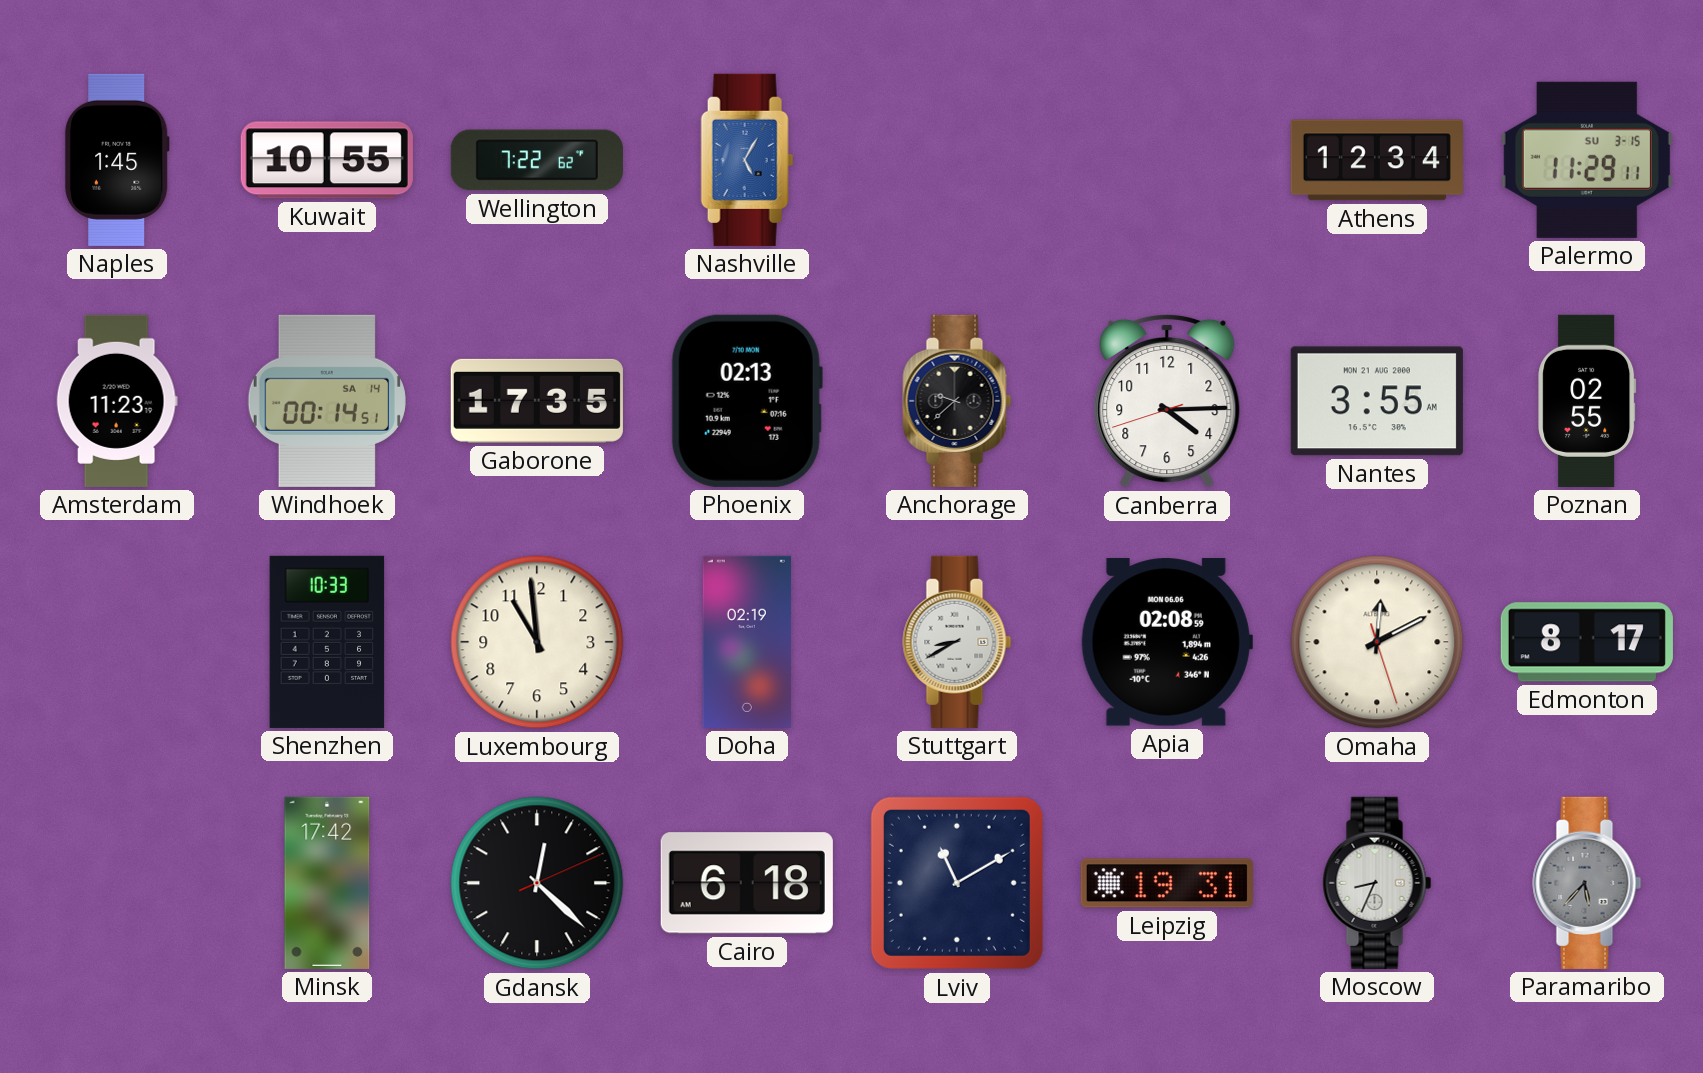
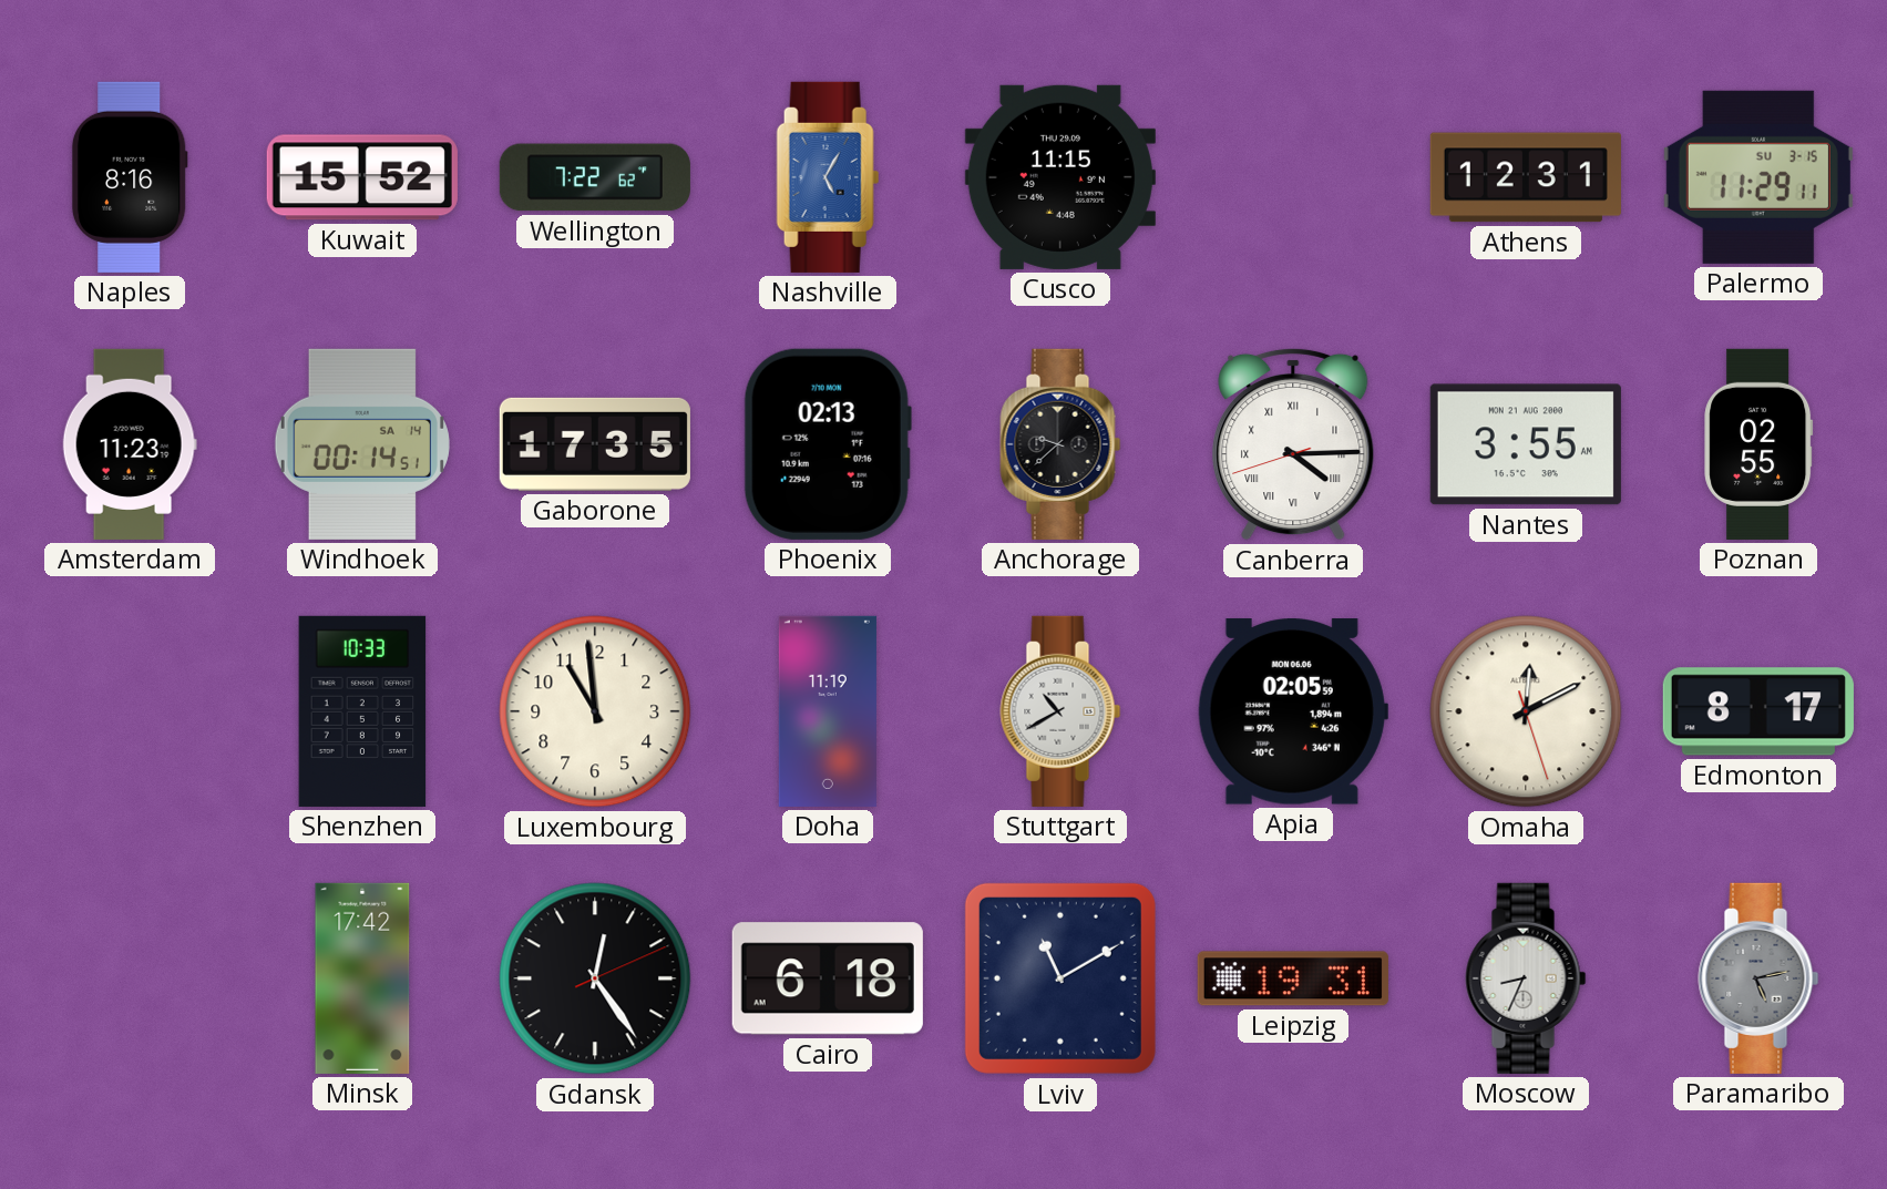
Naples: 1:45 -> 8:16
Kuwait: 10:55 -> 15:52
Cusco: none -> 11:15
Athens: 12:34 -> 12:31
Canberra numerals: Arabic -> Roman
Doha: 02:19 -> 11:19
Stuttgart: 8:40 -> 10:40
Apia: 02:08 -> 02:05
Gdansk: 12:22 -> 12:24
Paramaribo: 5:37 -> 5:13
